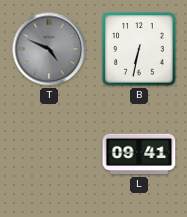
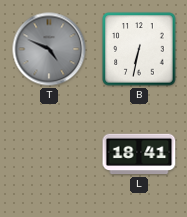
L: 09:41 -> 18:41
